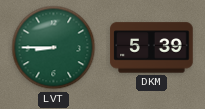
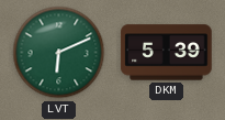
LVT: 8:45 -> 6:11
